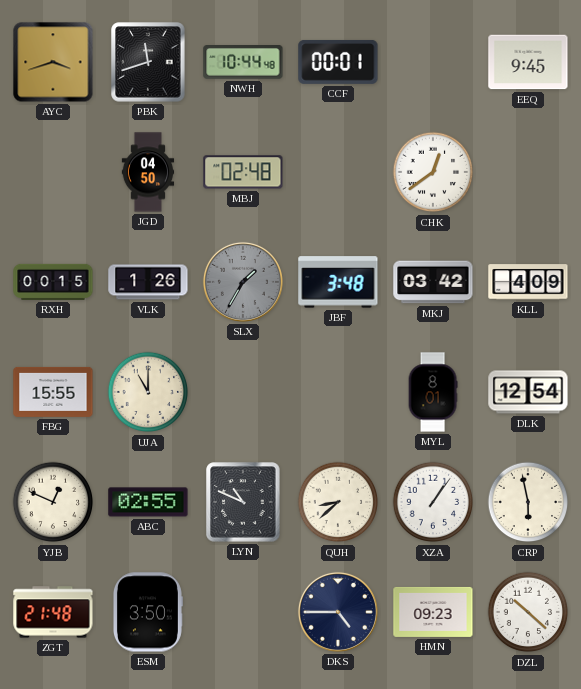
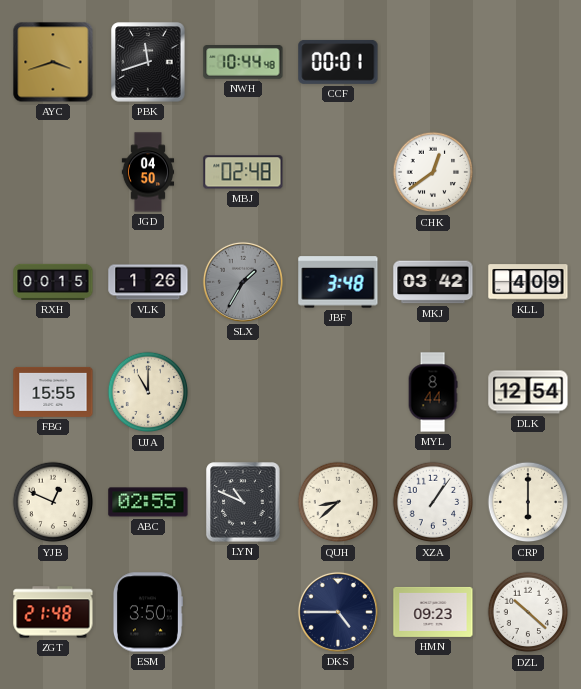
EEQ: 9:45 -> none
MYL: 8:01 -> 8:44
CRP: 5:58 -> 6:00
